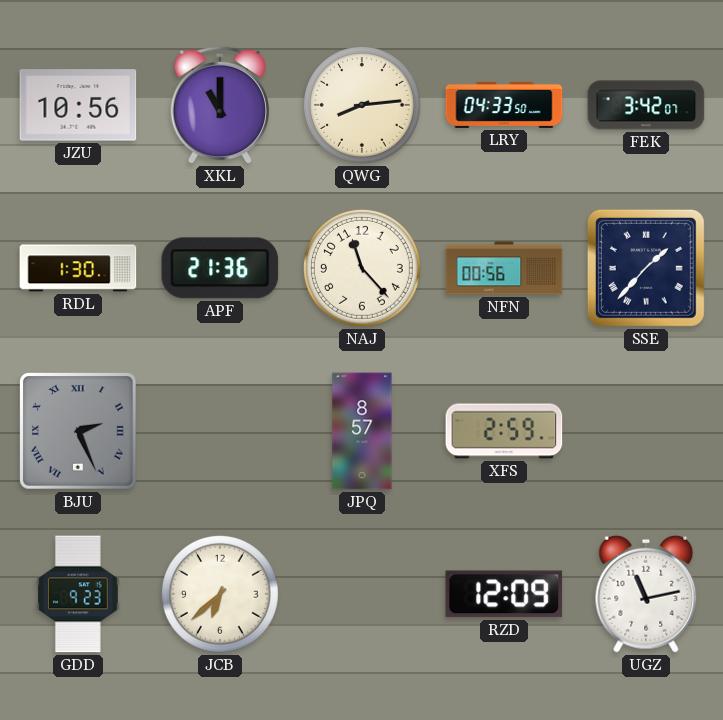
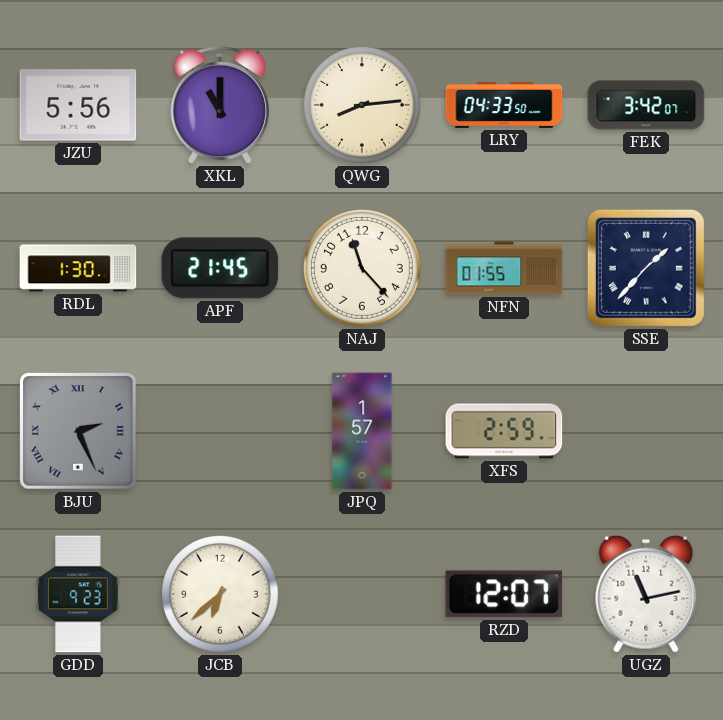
JZU: 10:56 -> 5:56
APF: 21:36 -> 21:45
NFN: 00:56 -> 01:55
JPQ: 8:57 -> 1:57
RZD: 12:09 -> 12:07
